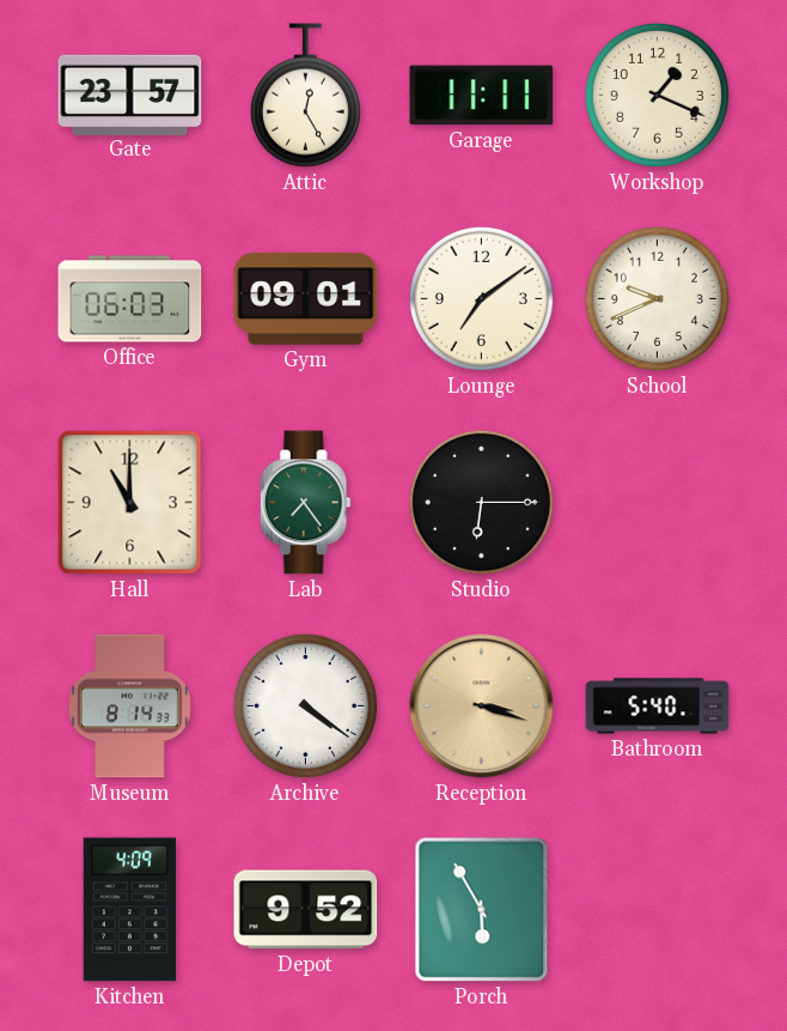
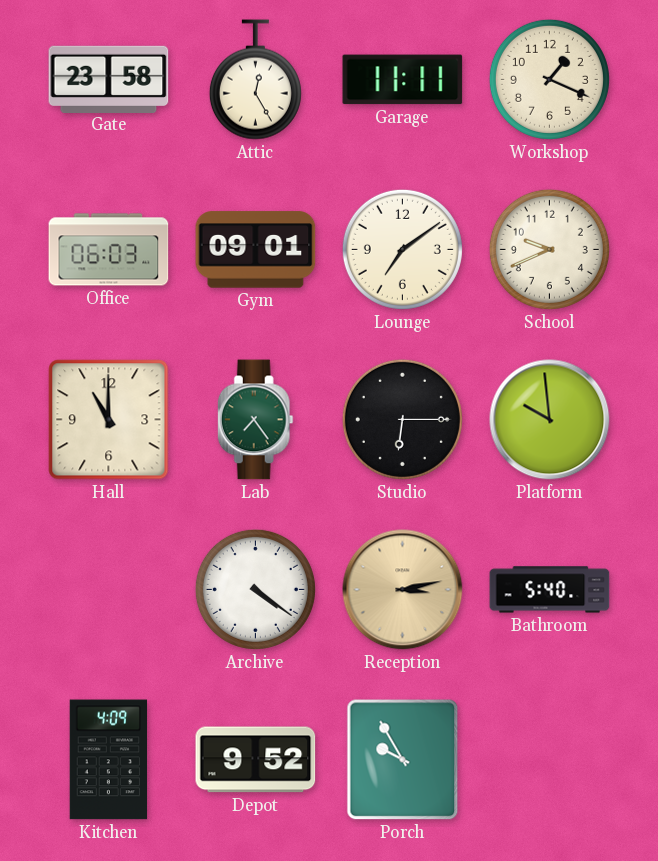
Gate: 23:57 -> 23:58
Platform: none -> 9:59
Museum: 8:14 -> none
Reception: 3:18 -> 3:13
Porch: 5:55 -> 9:55
